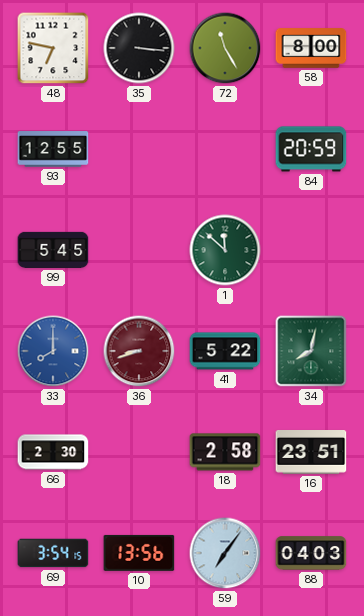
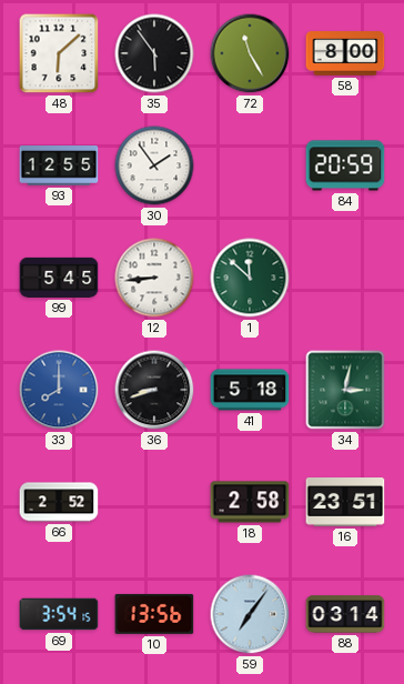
48: 6:47 -> 6:08
35: 3:16 -> 5:54
30: none -> 1:54
12: none -> 8:44
36 dial: burgundy -> black
41: 5:22 -> 5:18
34: 8:02 -> 3:02
66: 2:30 -> 2:52
88: 04:03 -> 03:14
